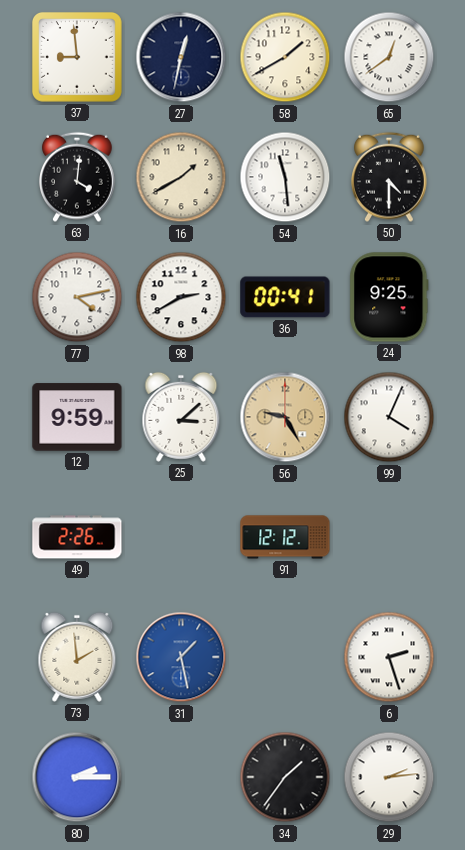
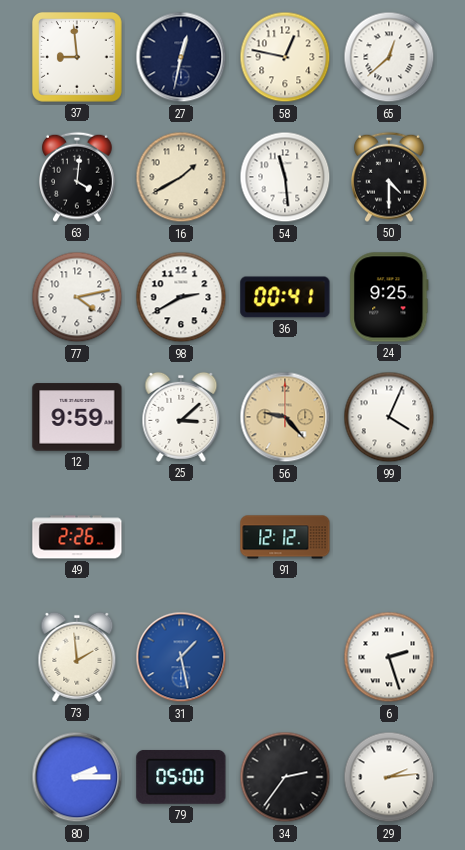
58: 1:40 -> 12:47
65: 12:39 -> 12:38
56: 9:25 -> 9:23
79: none -> 05:00
34: 1:36 -> 2:36
